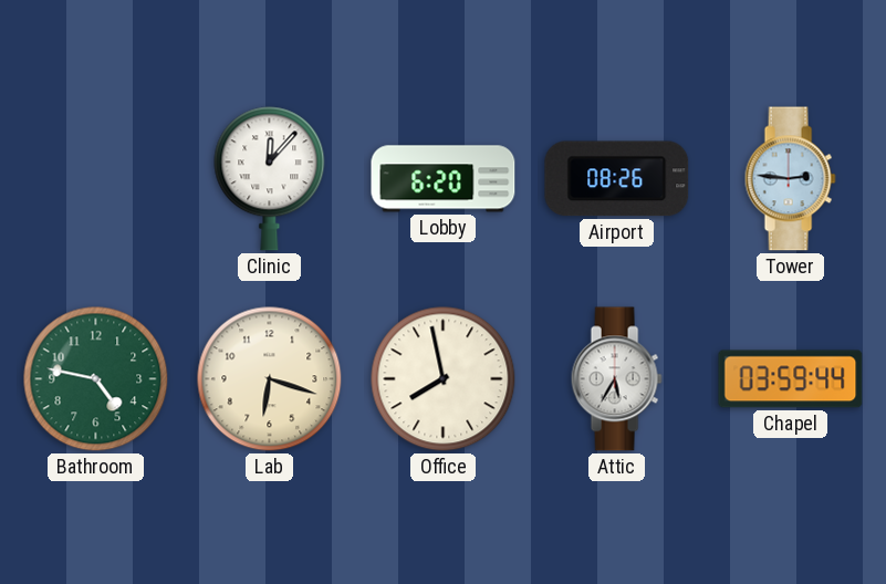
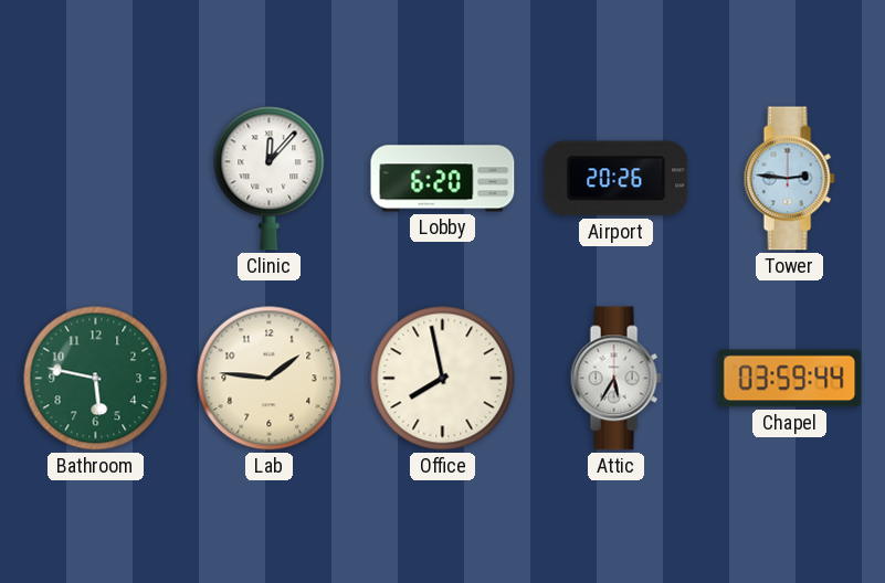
Airport: 08:26 -> 20:26
Bathroom: 4:47 -> 5:47
Lab: 6:18 -> 1:46
